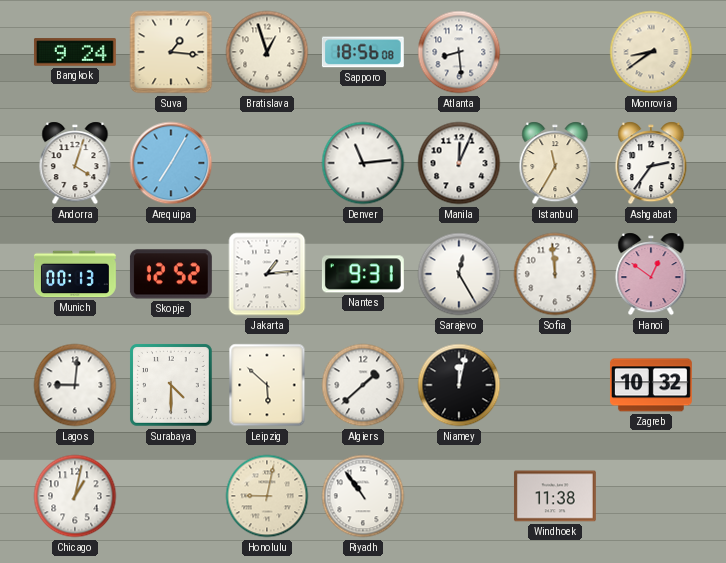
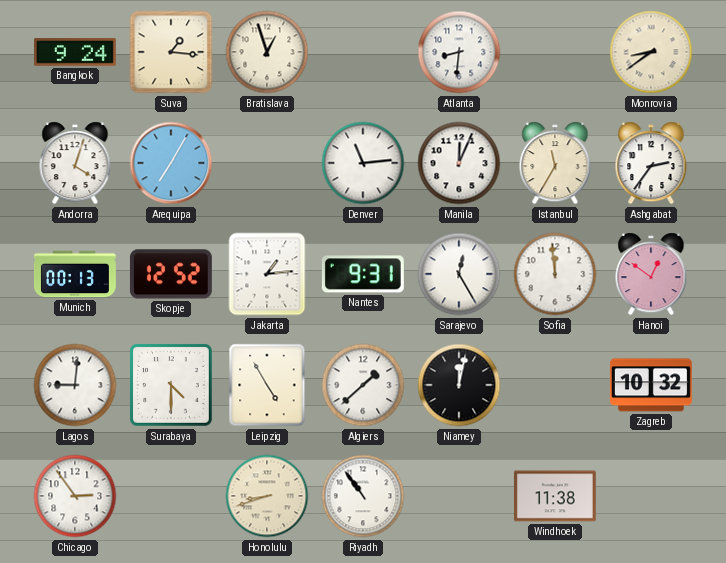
Sapporo: 18:56 -> none
Atlanta: 8:29 -> 8:31
Leipzig: 5:52 -> 4:55
Chicago: 1:02 -> 2:54
Honolulu: 9:02 -> 8:42
